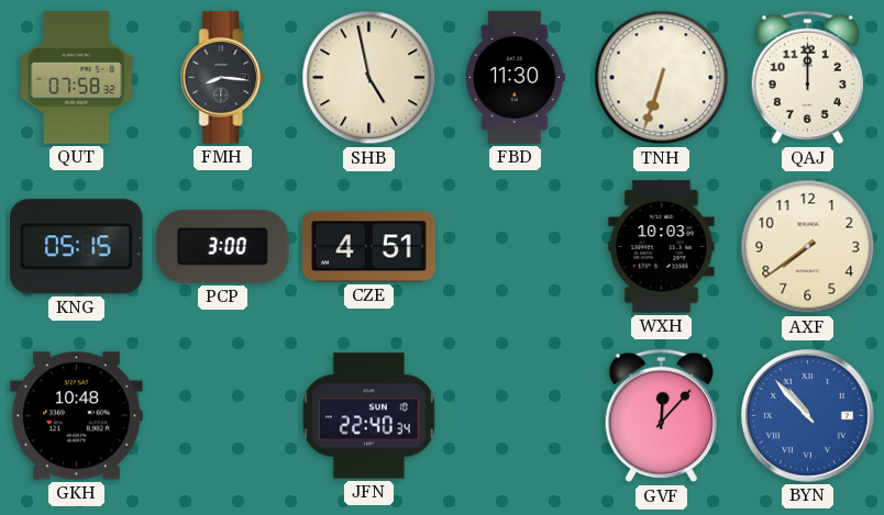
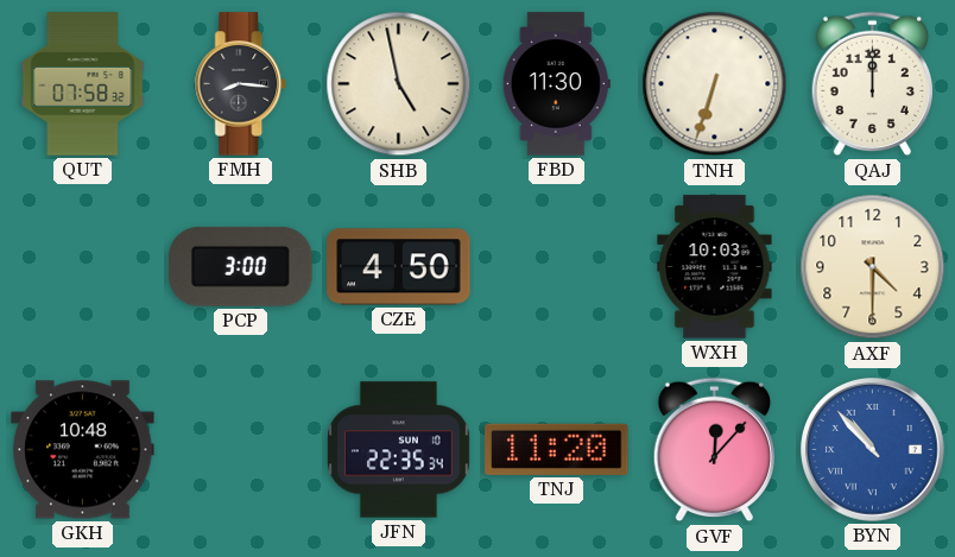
KNG: 05:15 -> none
CZE: 4:51 -> 4:50
AXF: 7:39 -> 4:30
JFN: 22:40 -> 22:35
TNJ: none -> 11:20
